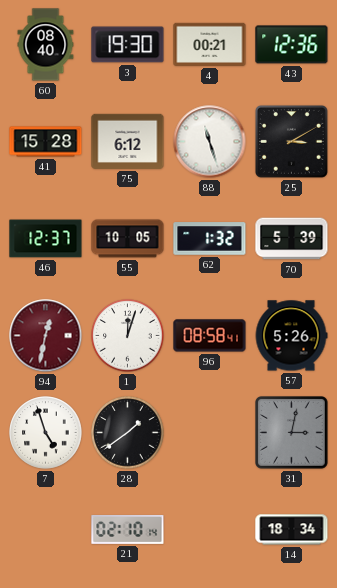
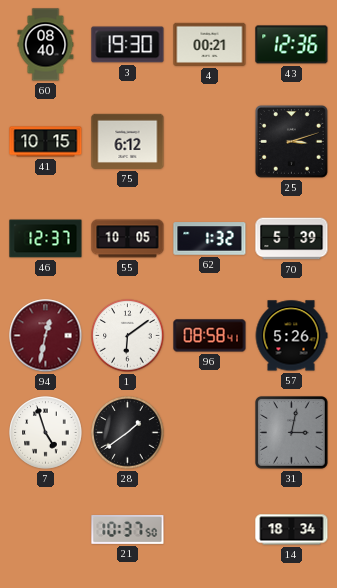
41: 15:28 -> 10:15
88: 11:27 -> none
25: 3:10 -> 3:12
1: 12:03 -> 6:09
21: 02:10 -> 10:37
